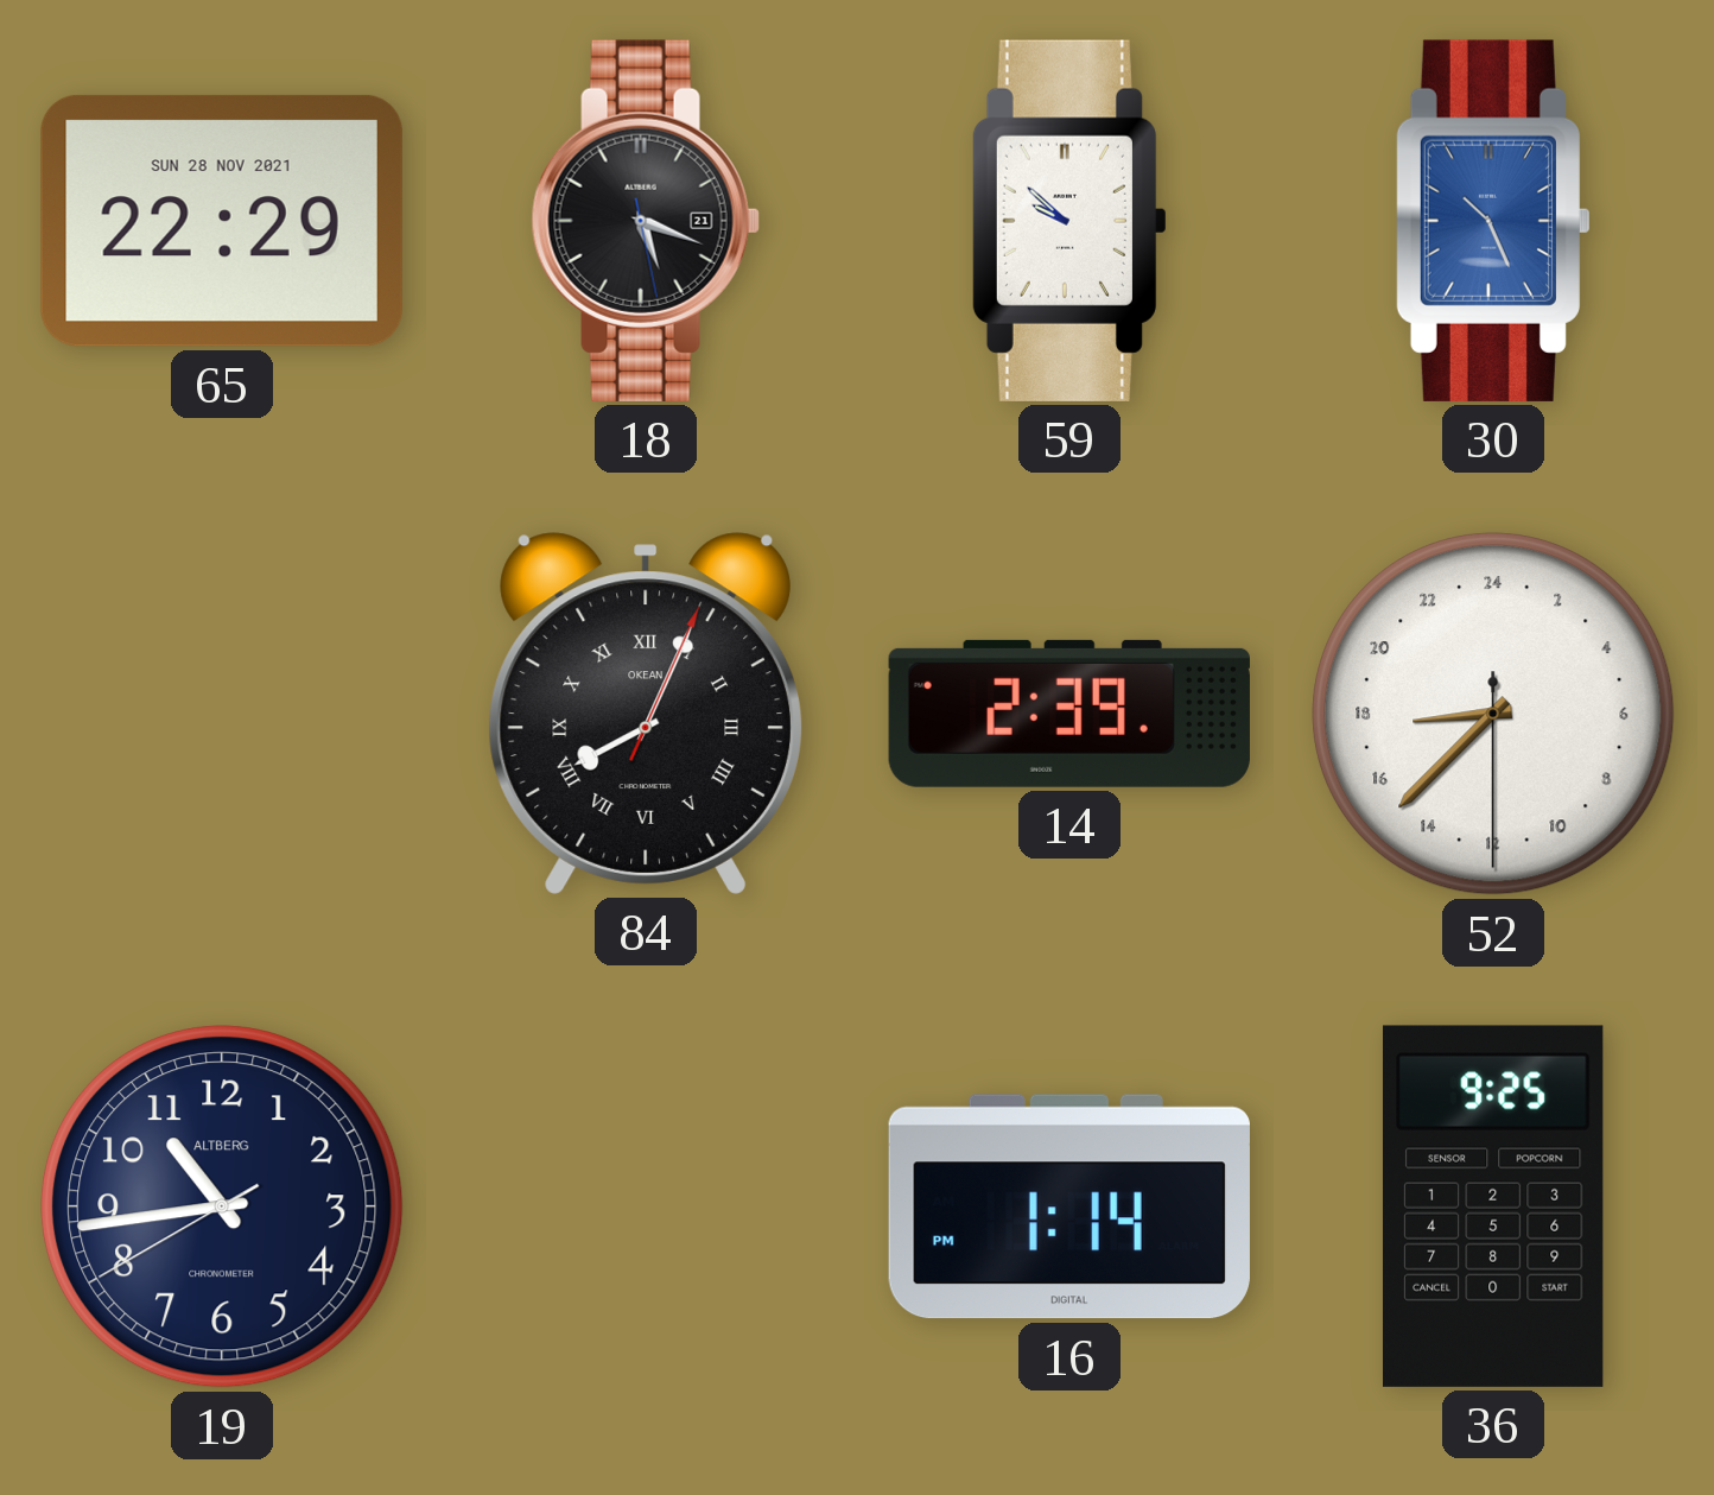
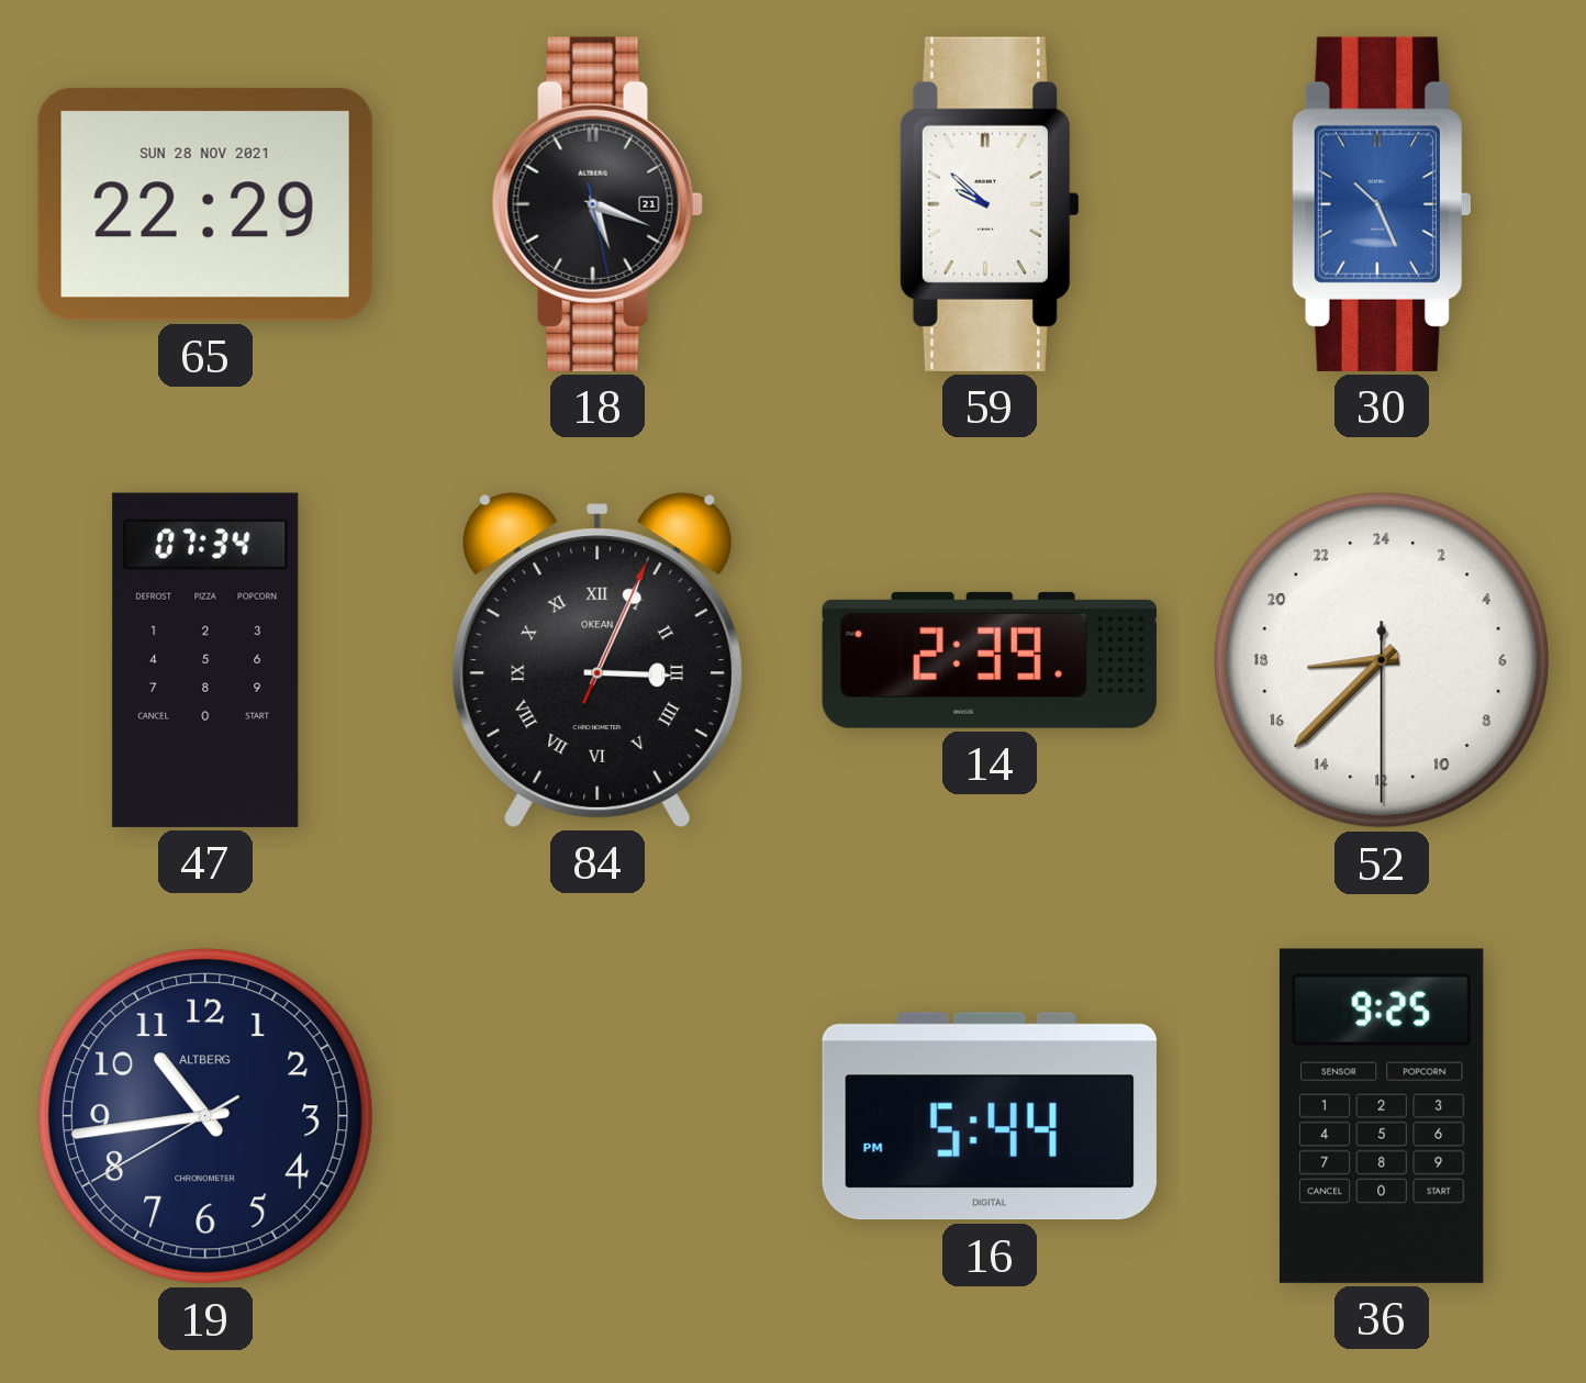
47: none -> 07:34
84: 8:04 -> 3:04
16: 1:14 -> 5:44
